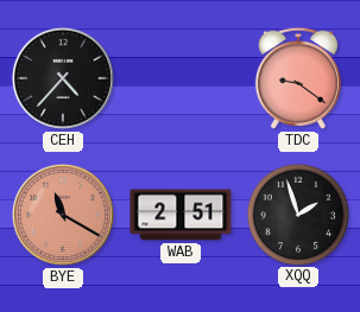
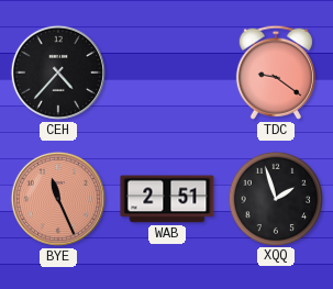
BYE: 11:20 -> 11:26
